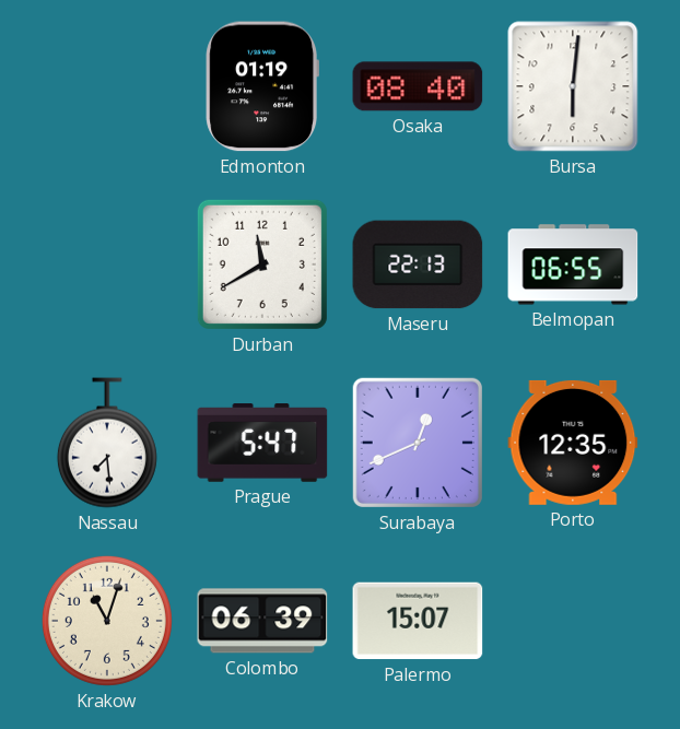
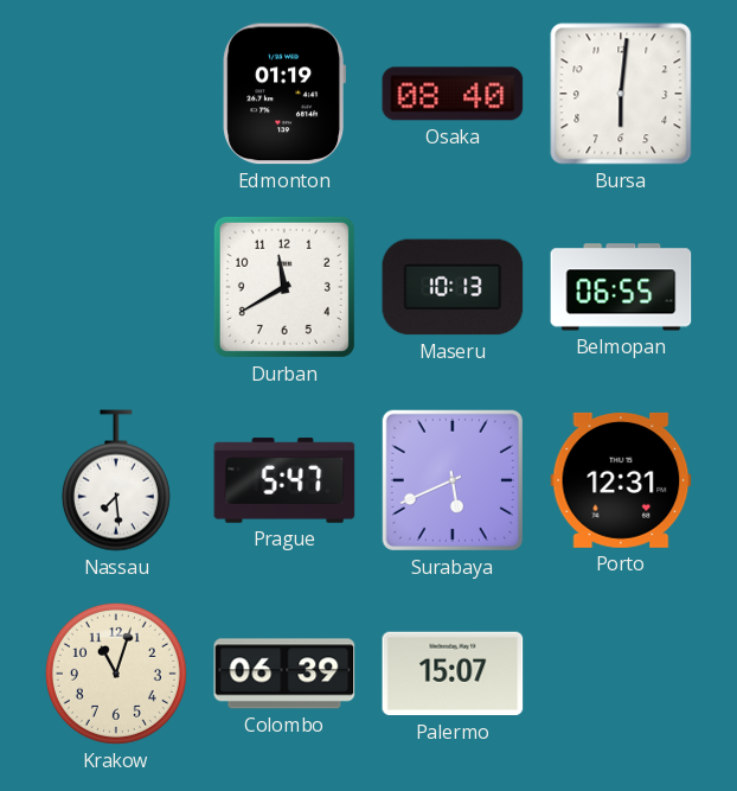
Maseru: 22:13 -> 10:13
Surabaya: 12:41 -> 5:41
Porto: 12:35 -> 12:31
